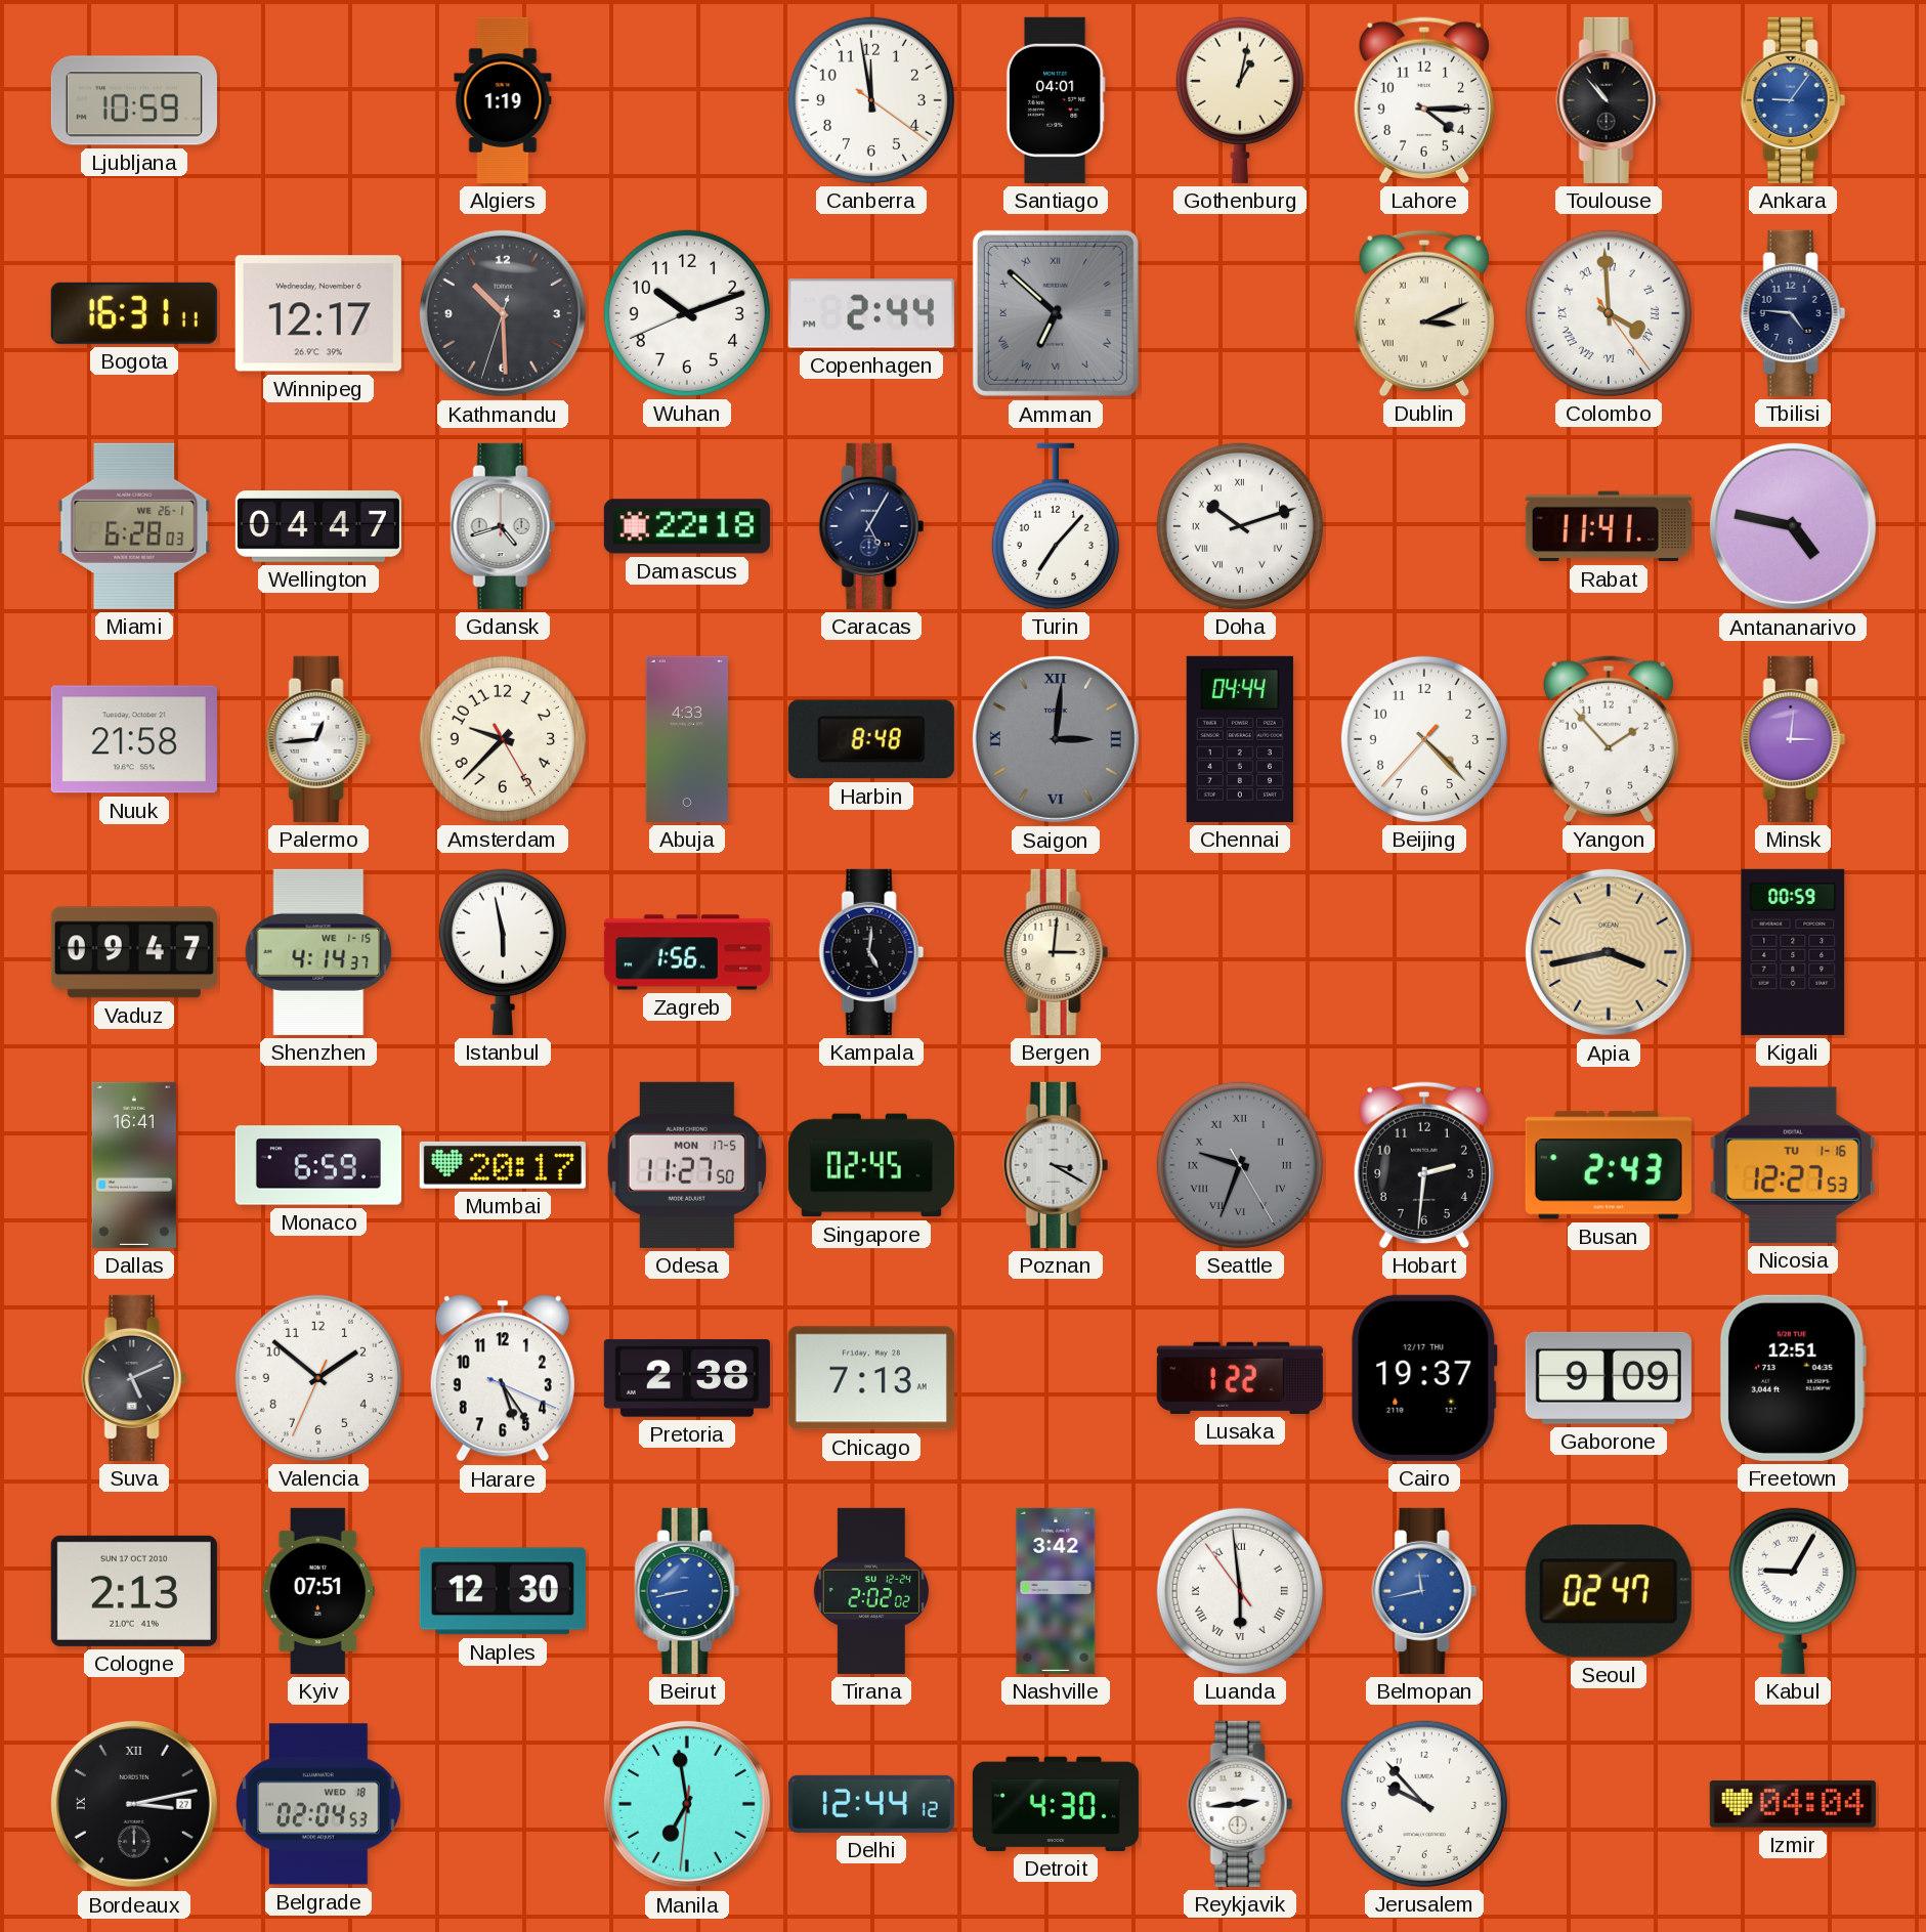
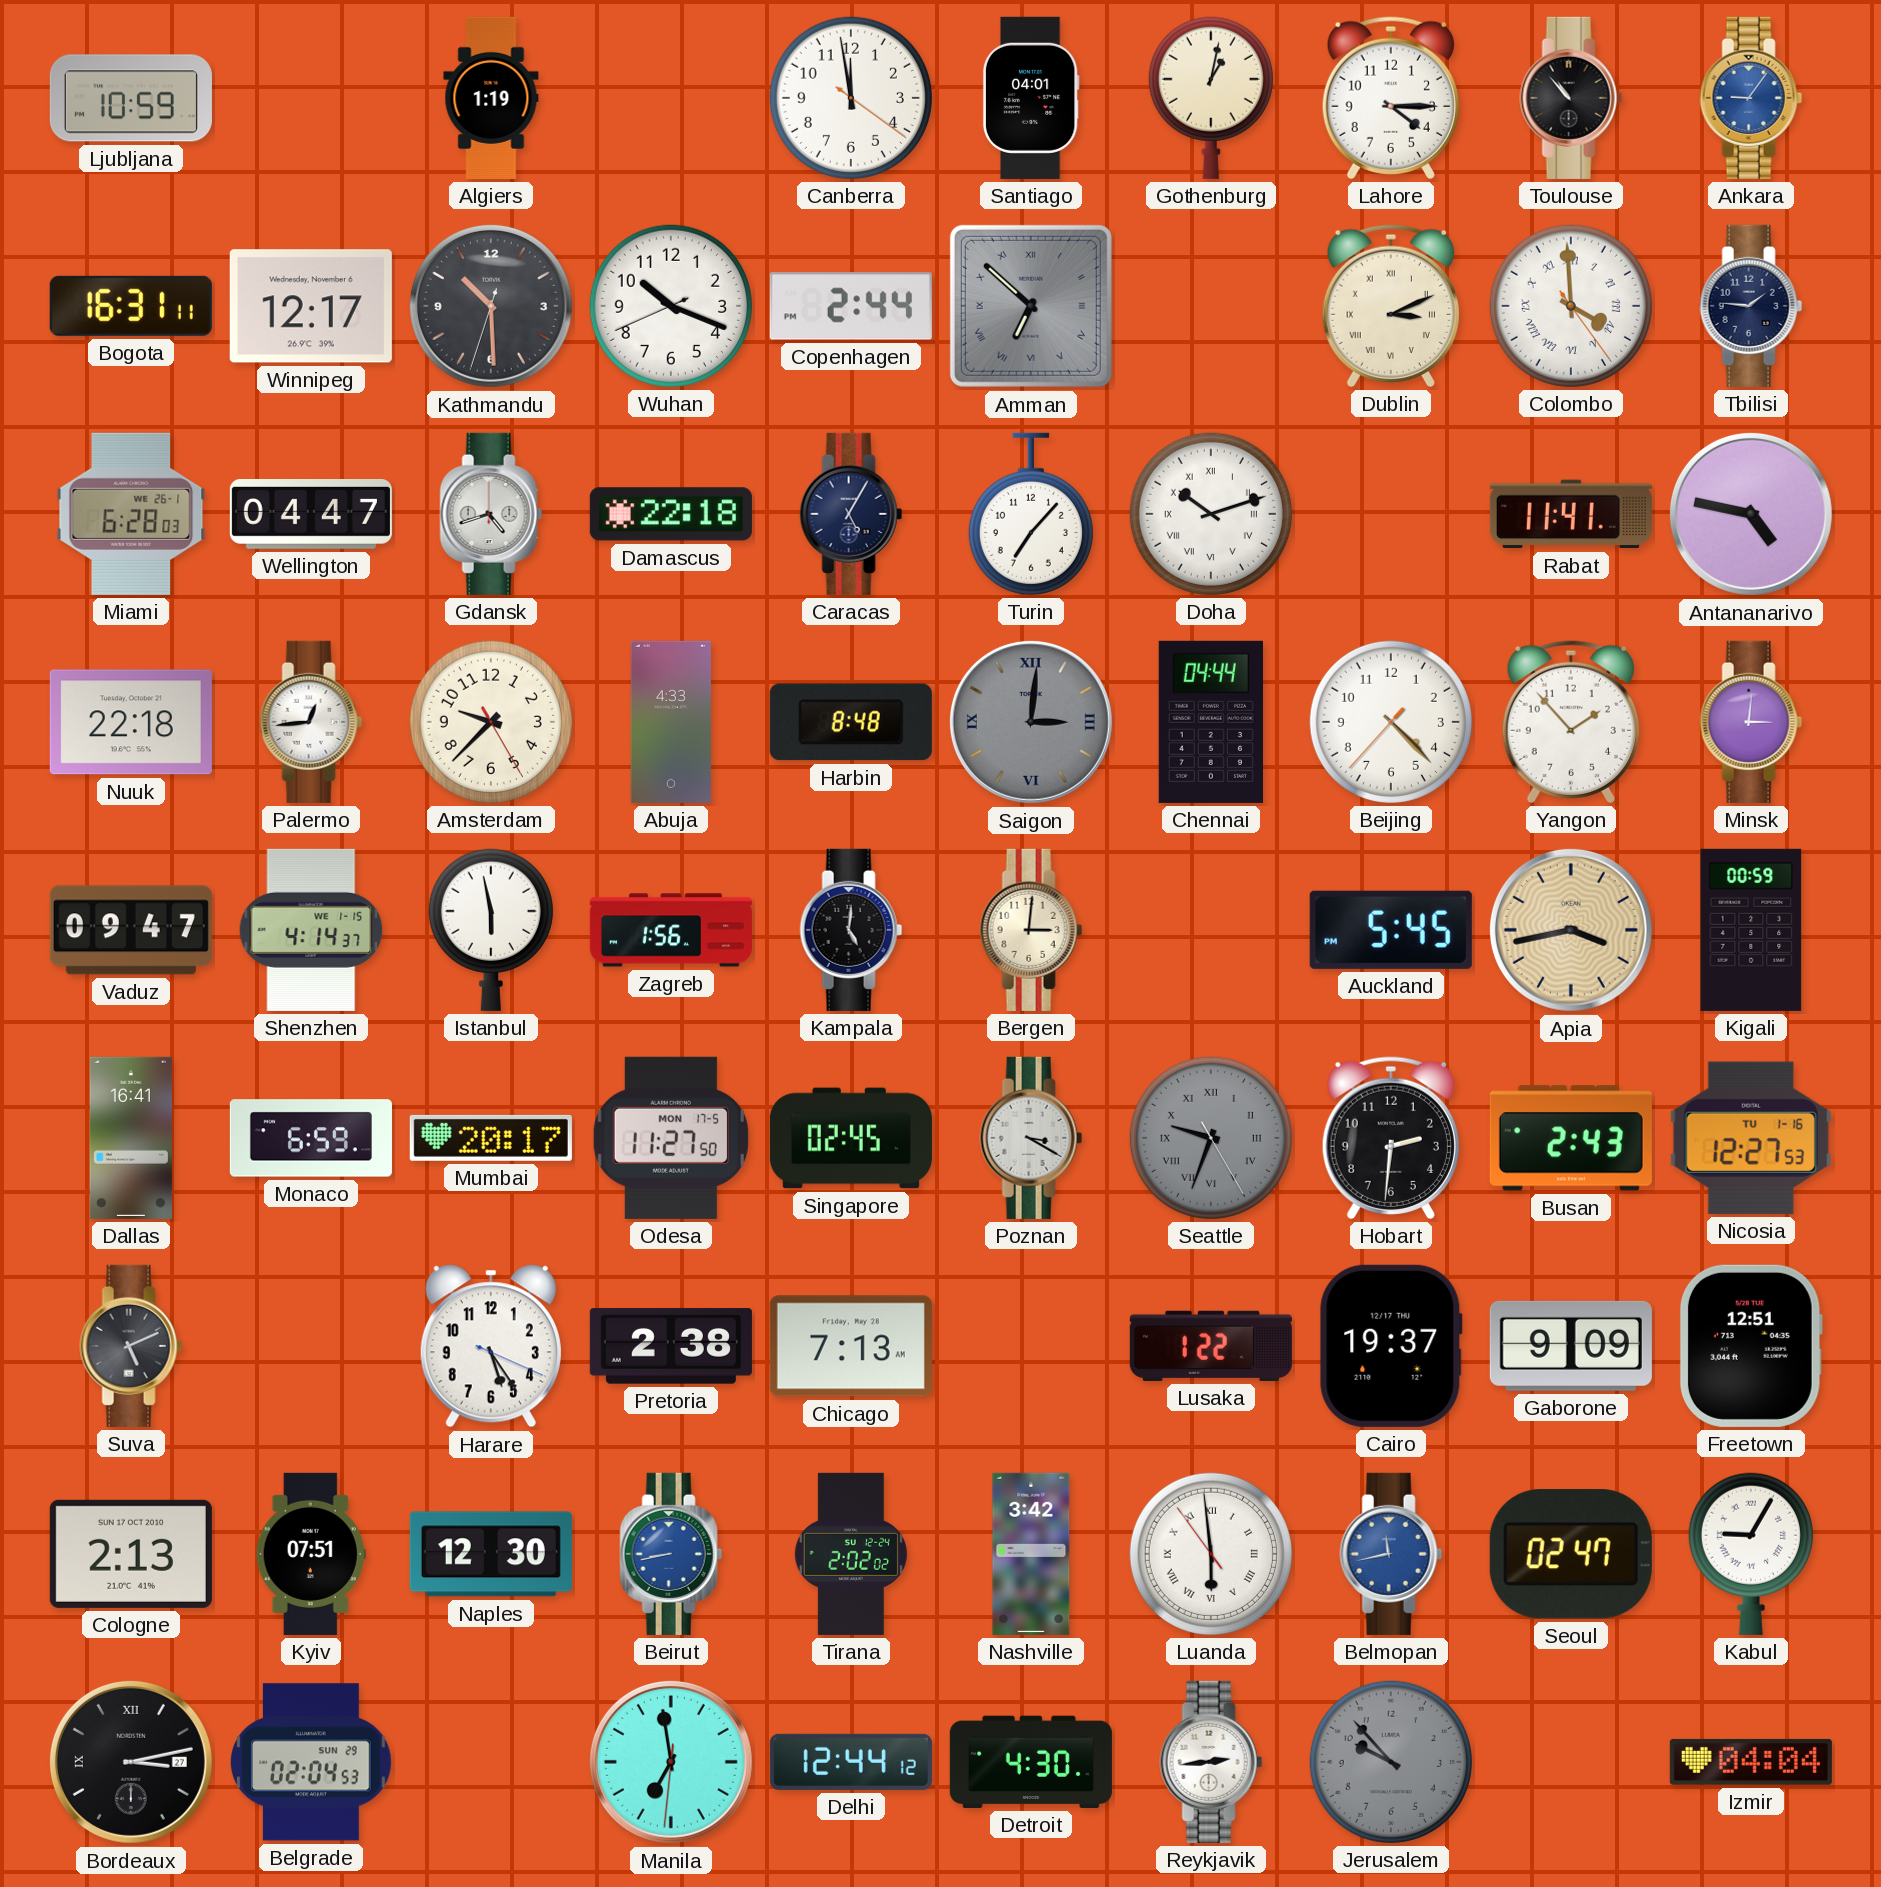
Wuhan: 10:11 -> 10:18
Tbilisi: 4:46 -> 1:46
Nuuk: 21:58 -> 22:18
Auckland: none -> 5:45
Valencia: 1:51 -> none
Belgrade date: WED 18 -> SUN 29
Jerusalem dial: white -> grey
